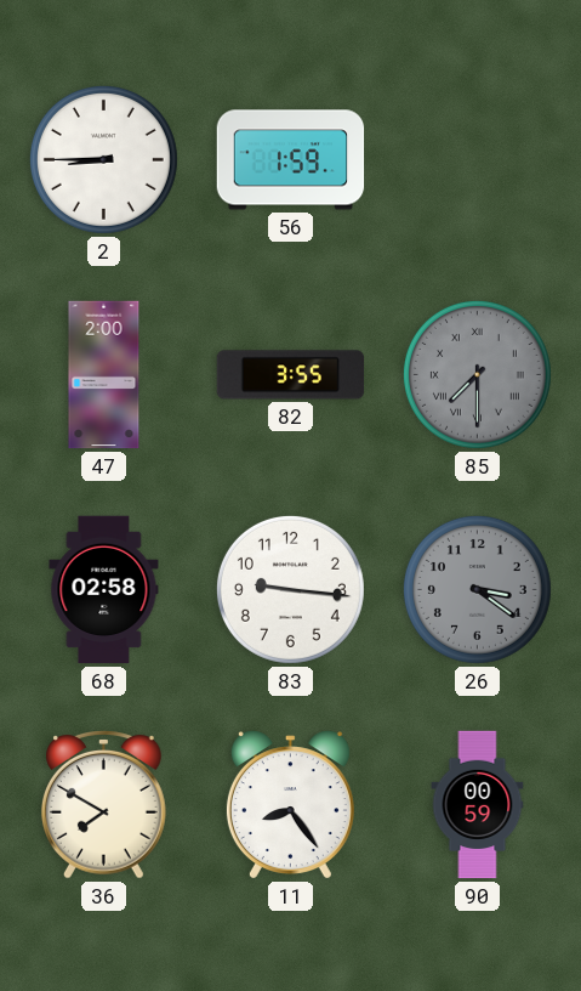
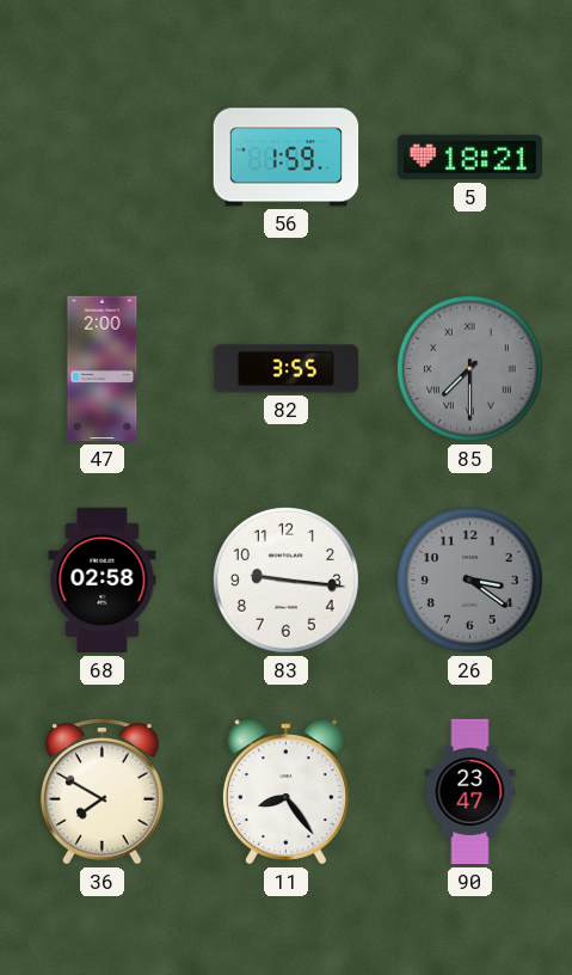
2: 8:45 -> none
5: none -> 18:21
90: 00:59 -> 23:47
